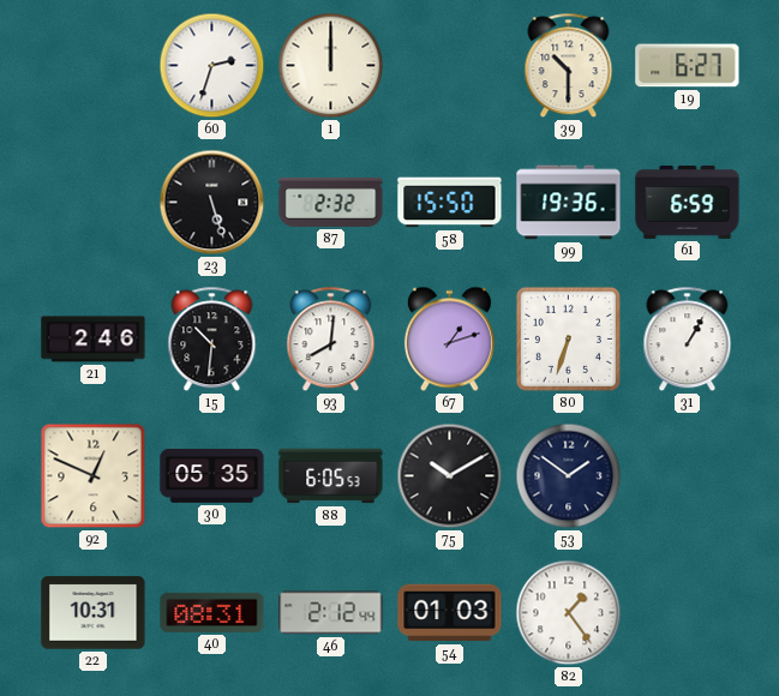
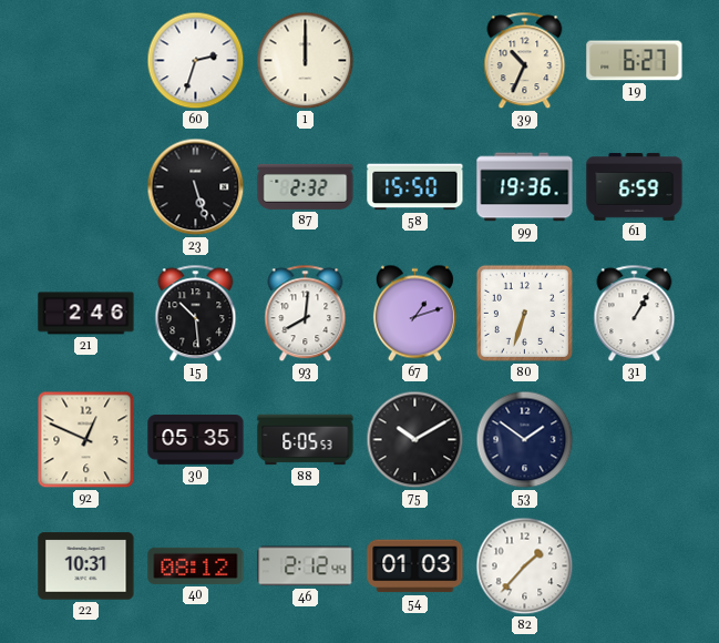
39: 10:30 -> 10:34
15: 10:31 -> 10:29
40: 08:31 -> 08:12
82: 1:24 -> 1:37
